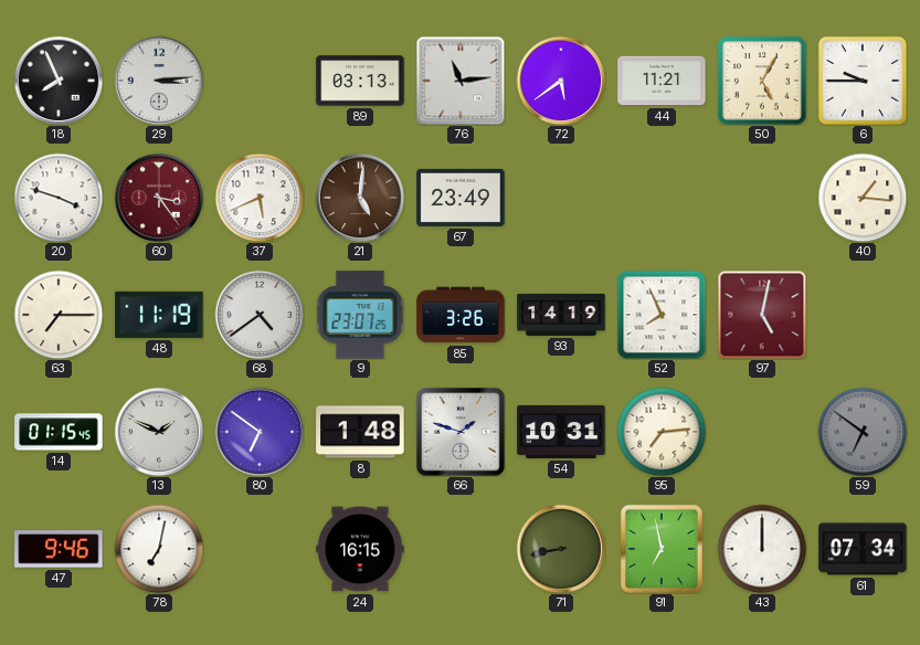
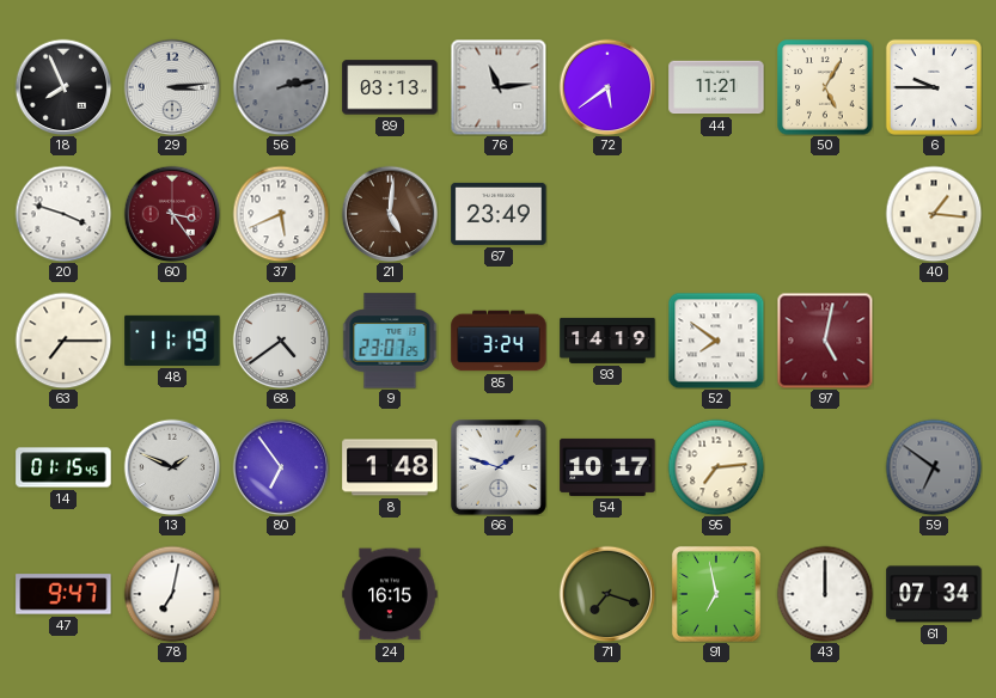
56: none -> 2:13
85: 3:26 -> 3:24
52: 7:56 -> 7:51
80: 6:51 -> 6:54
54: 10:31 -> 10:17
47: 9:46 -> 9:47
71: 8:43 -> 7:18
